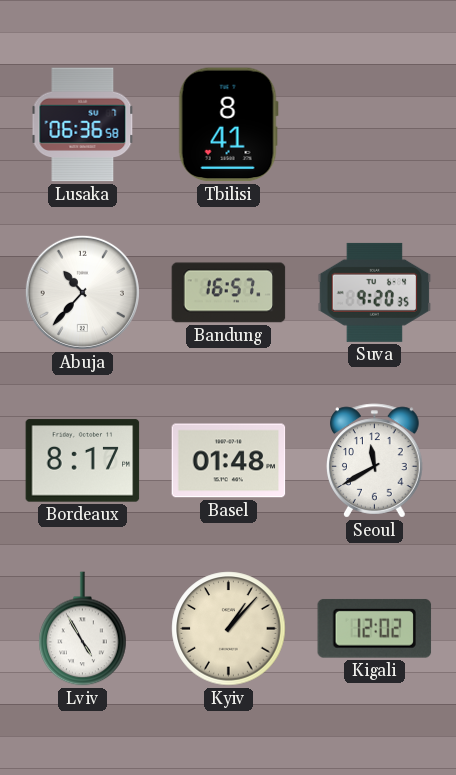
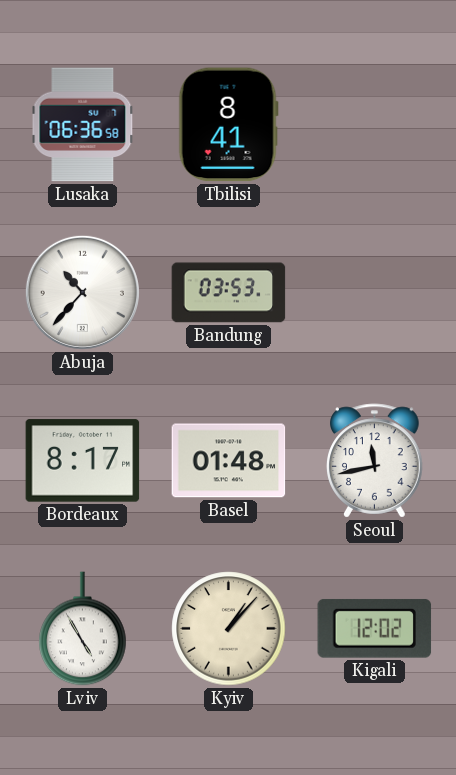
Bandung: 16:57 -> 03:53
Suva: 9:20 -> none
Seoul: 11:40 -> 11:43
